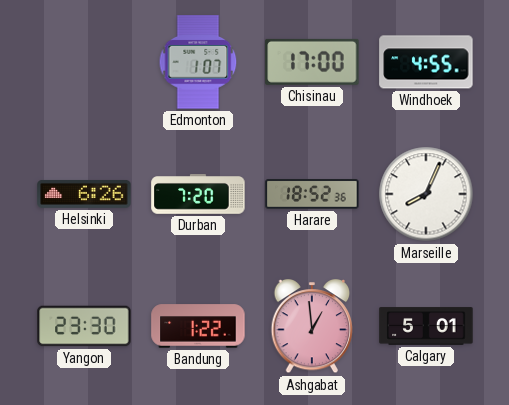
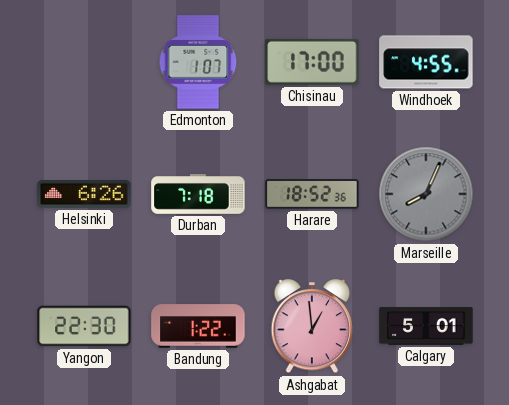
Durban: 7:20 -> 7:18
Marseille dial: white -> grey
Yangon: 23:30 -> 22:30
